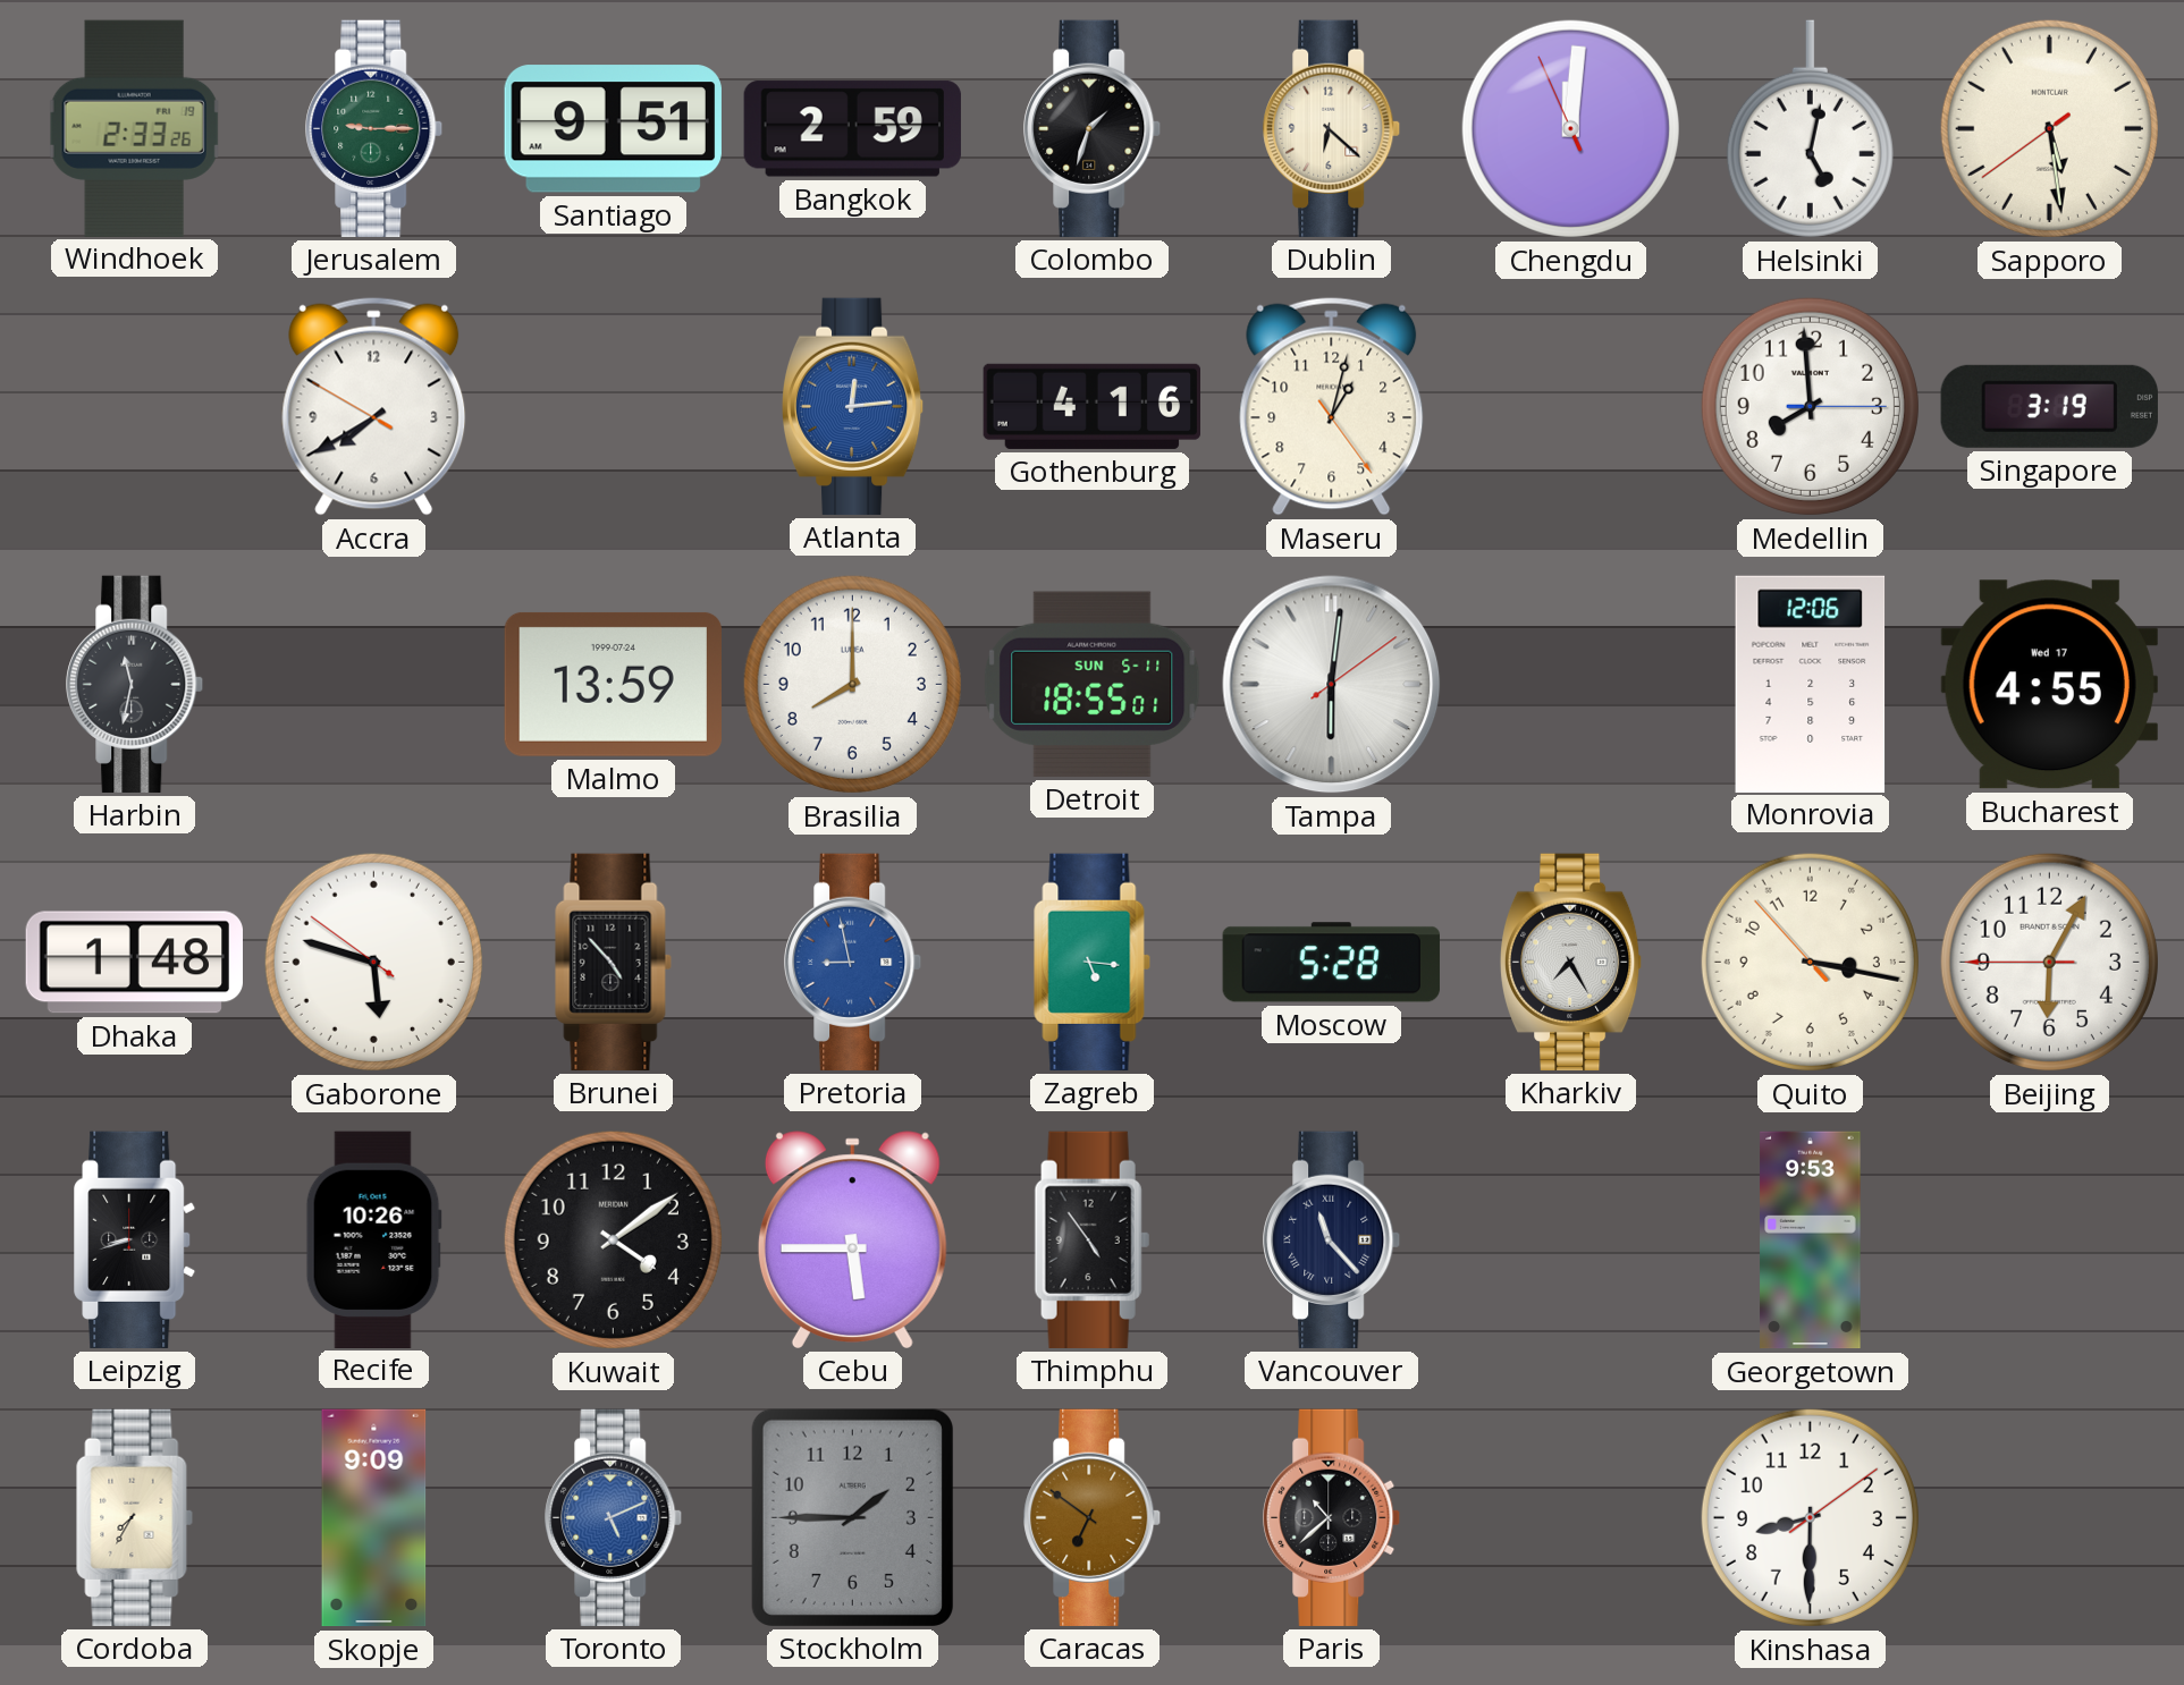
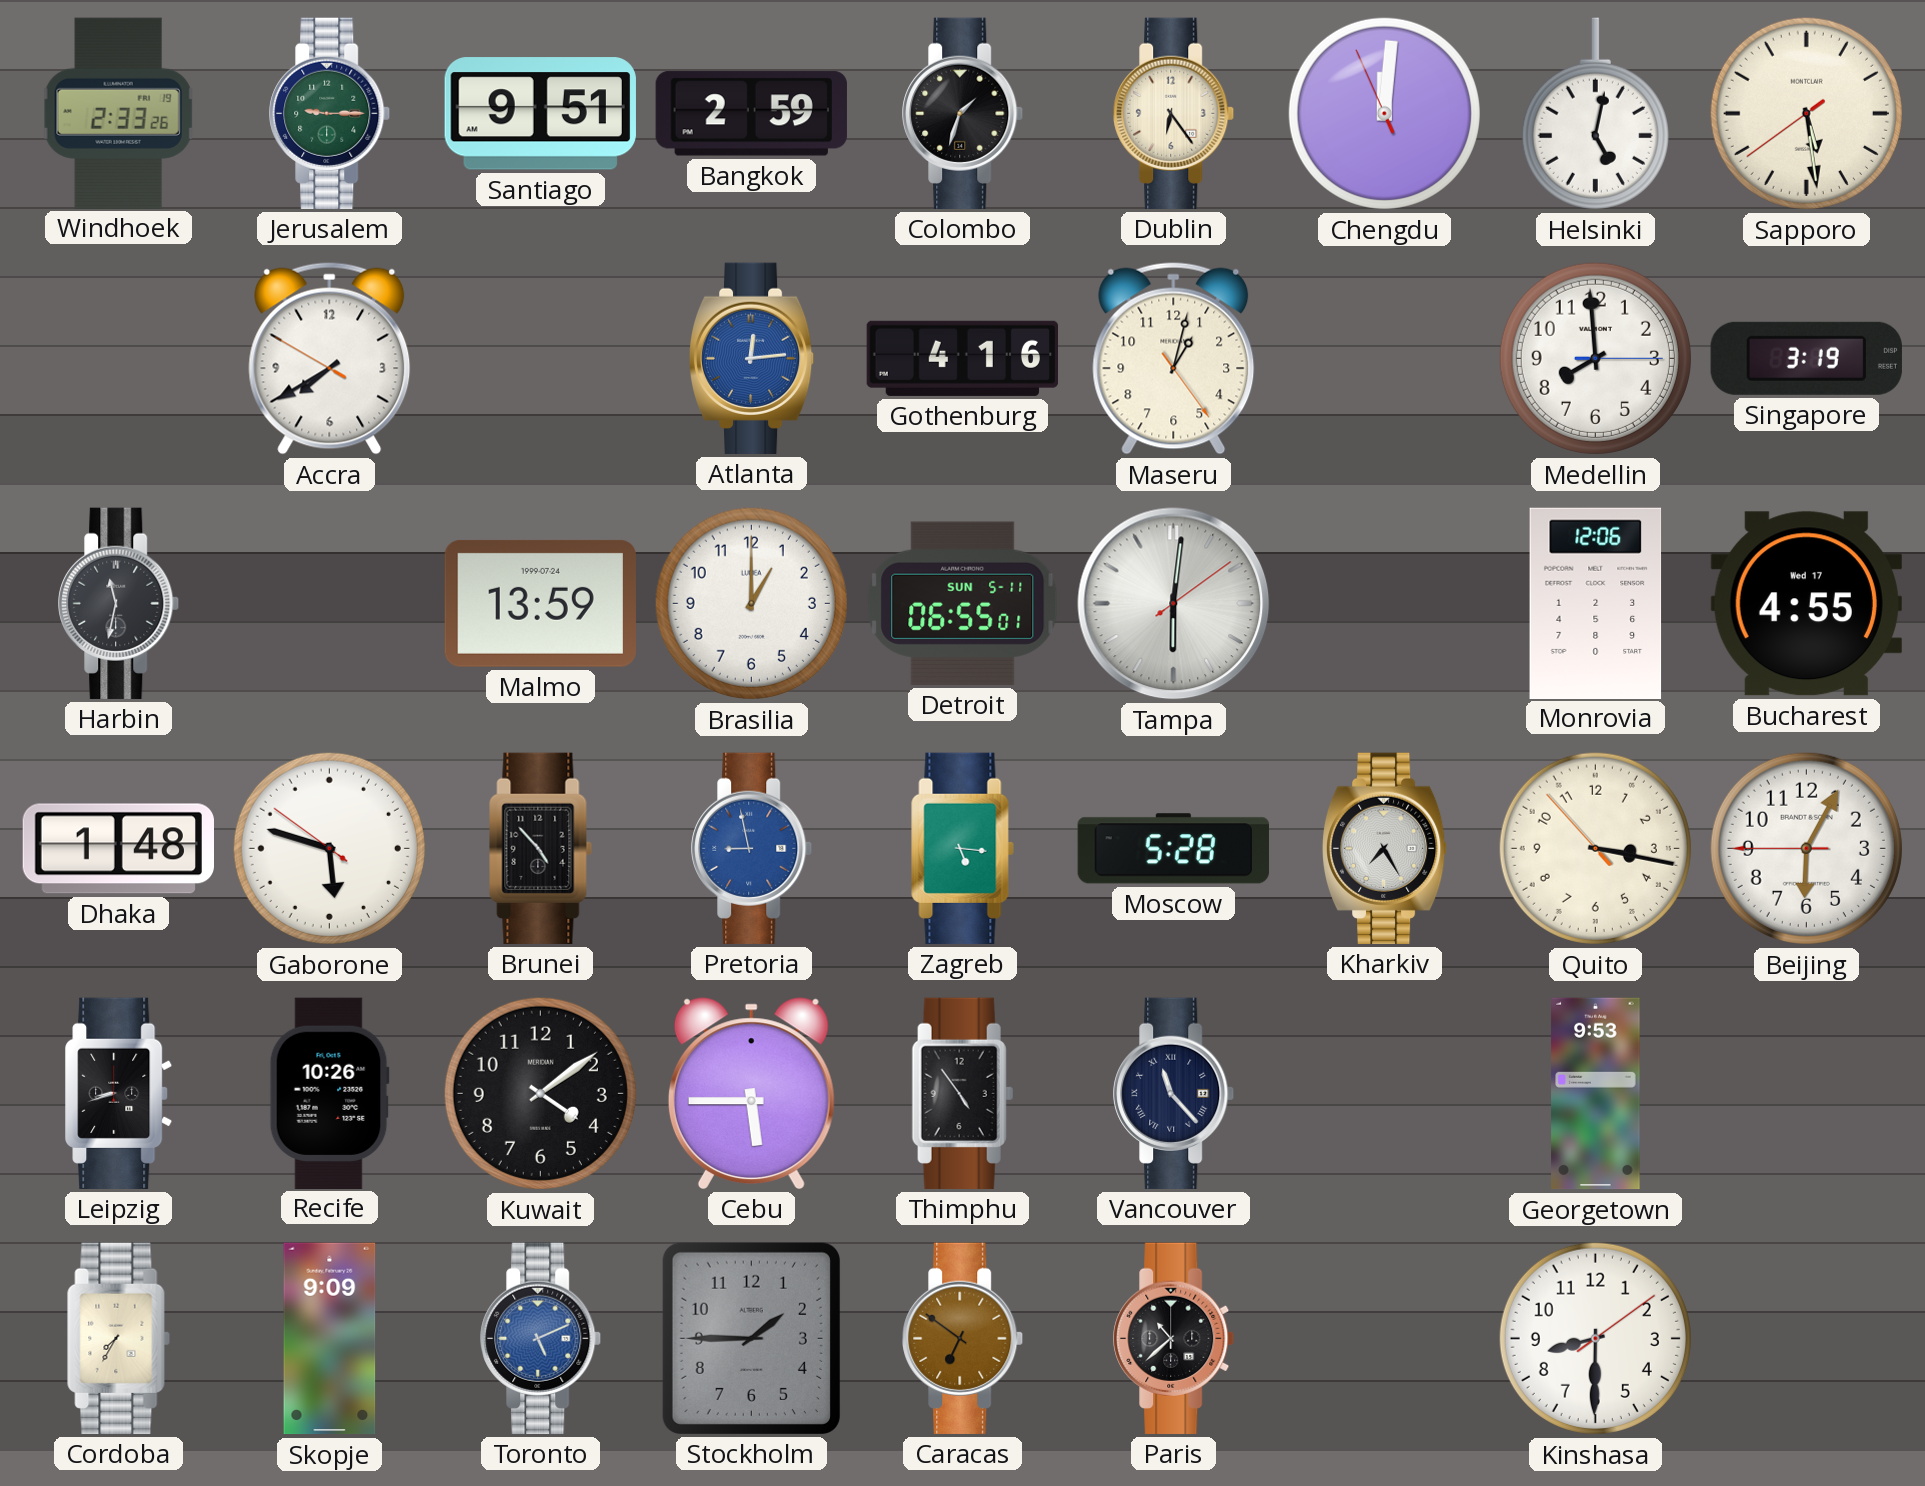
Dublin: 6:22 -> 6:24
Brasilia: 8:00 -> 1:00
Detroit: 18:55 -> 06:55
